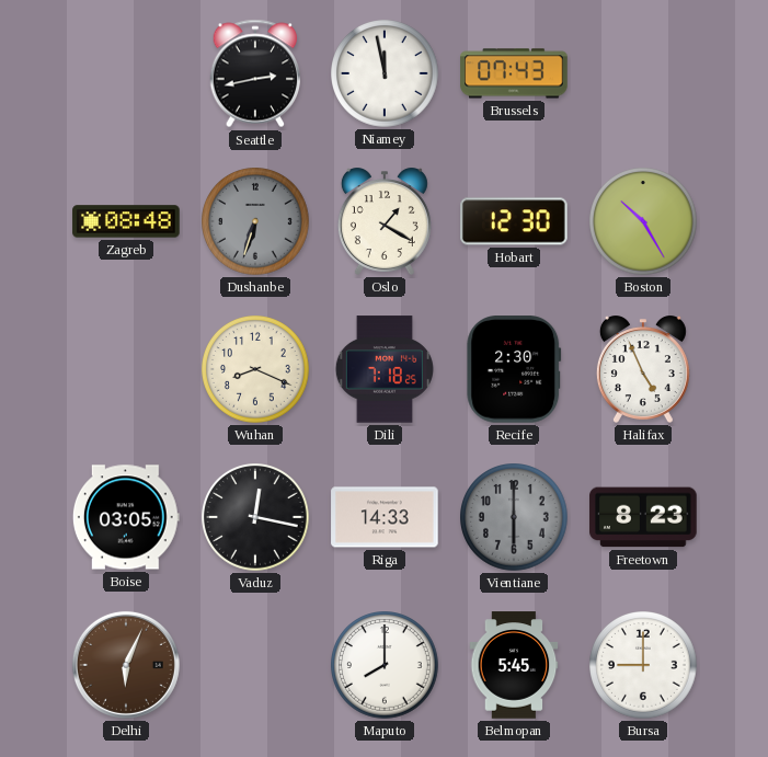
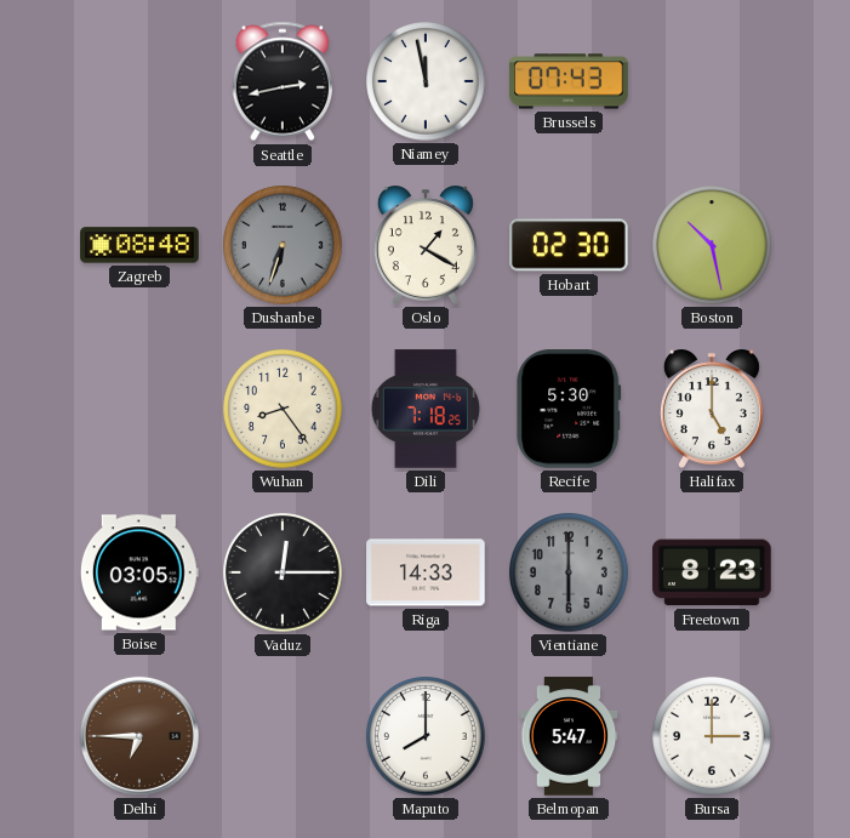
Hobart: 12:30 -> 02:30
Boston: 10:25 -> 10:28
Wuhan: 8:19 -> 8:24
Recife: 2:30 -> 5:30
Halifax: 4:56 -> 5:00
Vaduz: 12:17 -> 12:15
Delhi: 6:04 -> 6:45
Belmopan: 5:45 -> 5:47
Bursa: 9:00 -> 3:00
